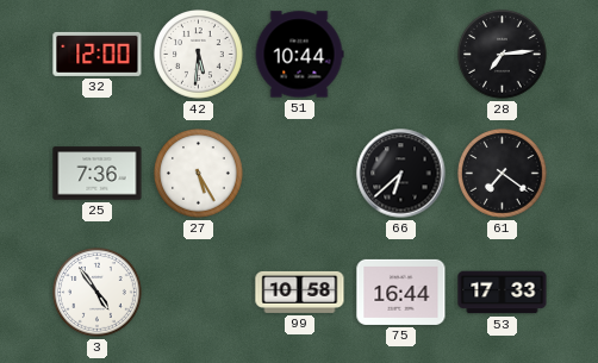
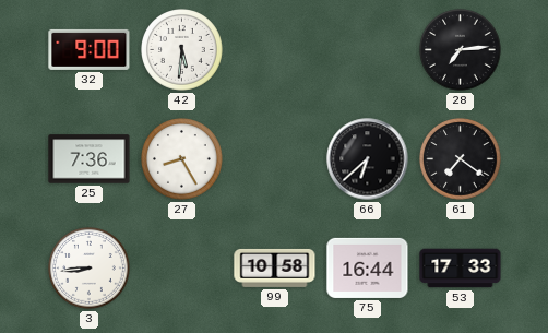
32: 12:00 -> 9:00
51: 10:44 -> none
27: 5:25 -> 8:25
3: 4:54 -> 8:44
